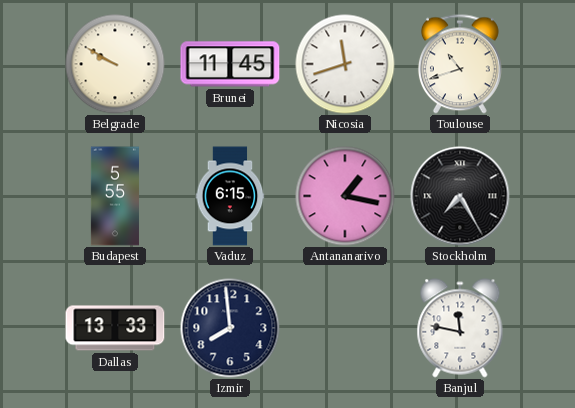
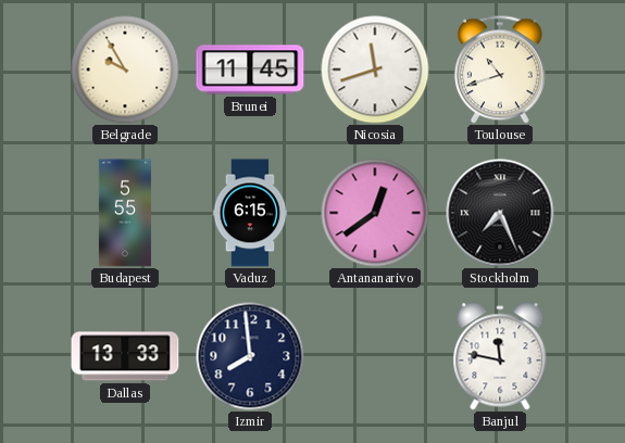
Belgrade: 9:50 -> 9:55
Antananarivo: 1:17 -> 12:39
Stockholm: 7:25 -> 7:26
